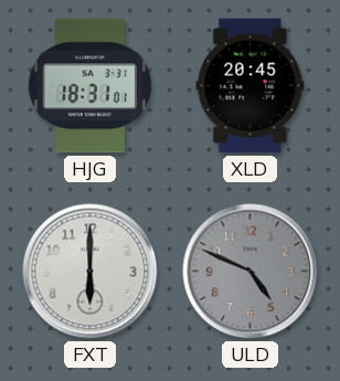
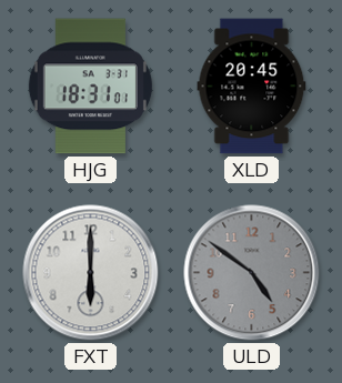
ULD: 4:49 -> 4:51
